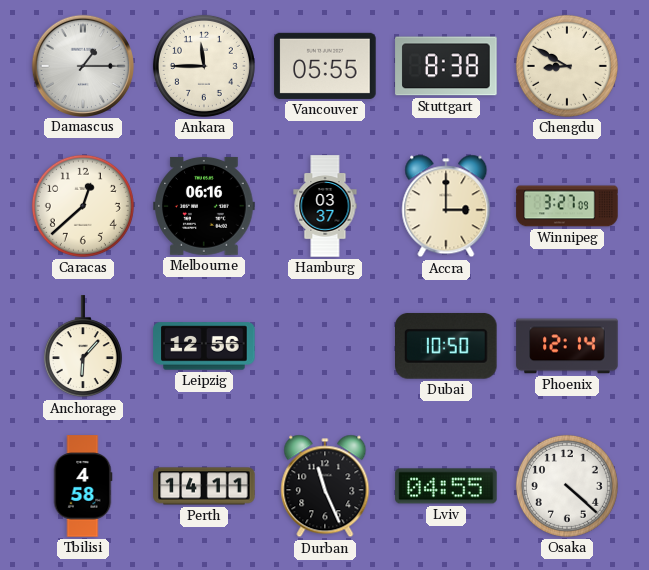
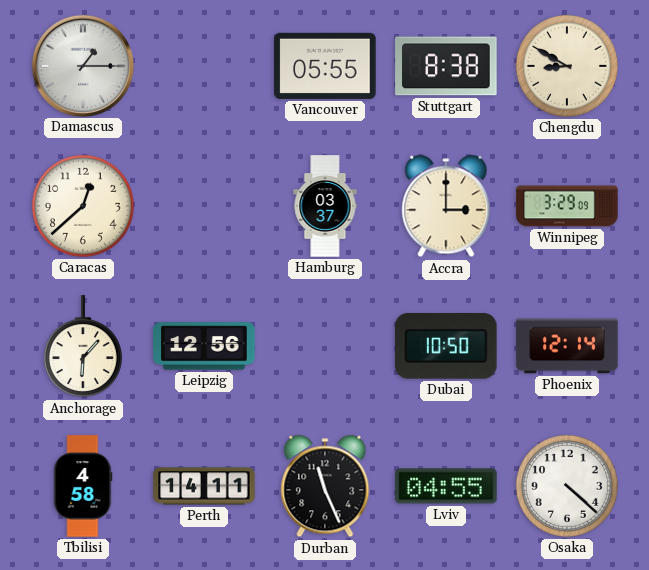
Ankara: 11:45 -> none
Melbourne: 06:16 -> none
Winnipeg: 3:27 -> 3:29
